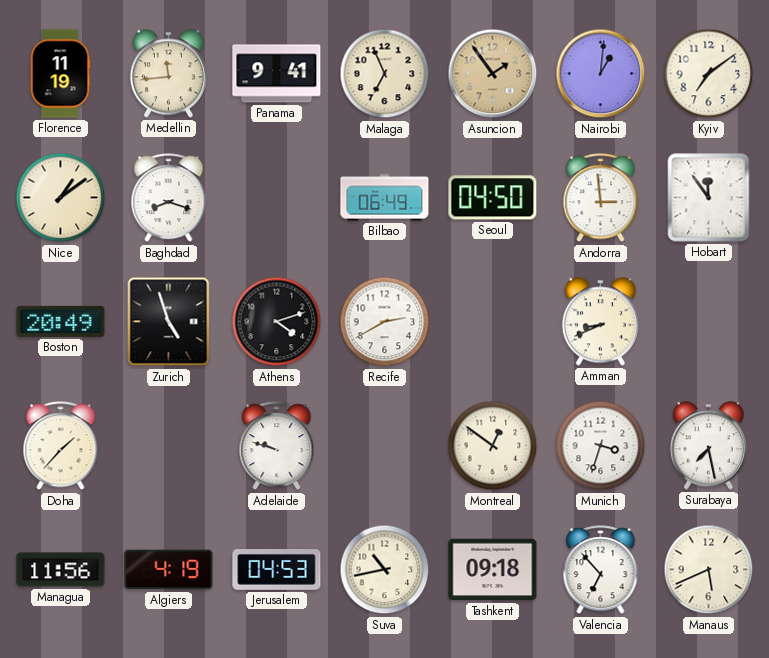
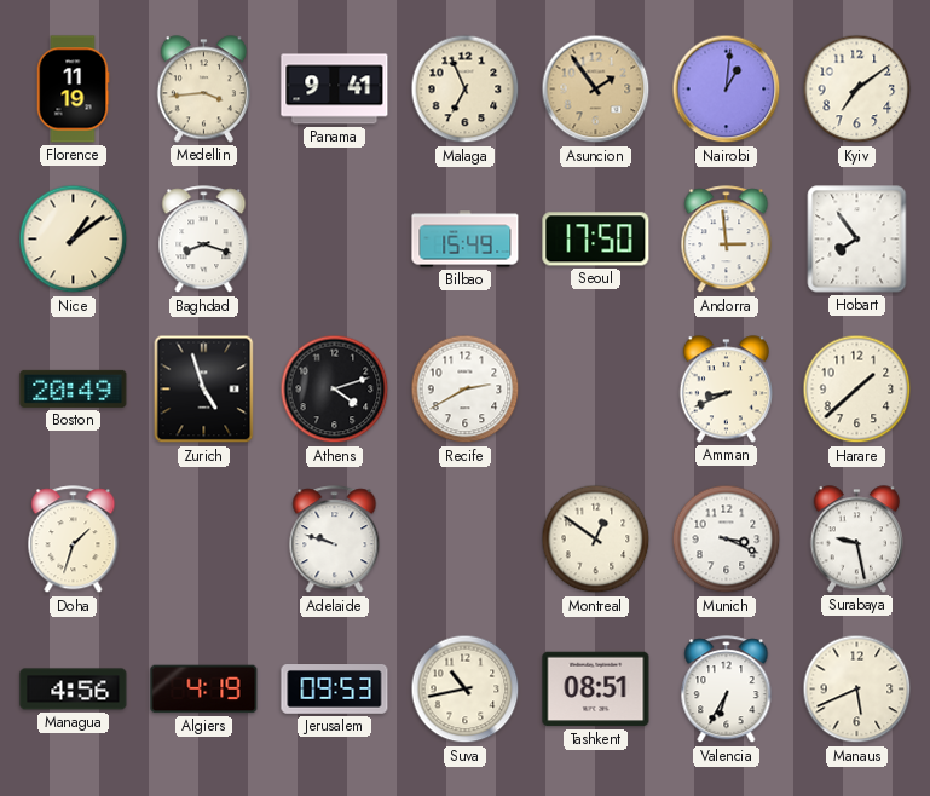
Medellin: 11:44 -> 3:44
Bilbao: 06:49 -> 15:49
Seoul: 04:50 -> 17:50
Hobart: 11:54 -> 7:54
Harare: none -> 1:38
Doha: 1:37 -> 1:33
Munich: 3:33 -> 3:19
Surabaya: 7:28 -> 9:28
Managua: 11:56 -> 4:56
Jerusalem: 04:53 -> 09:53
Tashkent: 09:18 -> 08:51
Valencia: 6:53 -> 6:35
